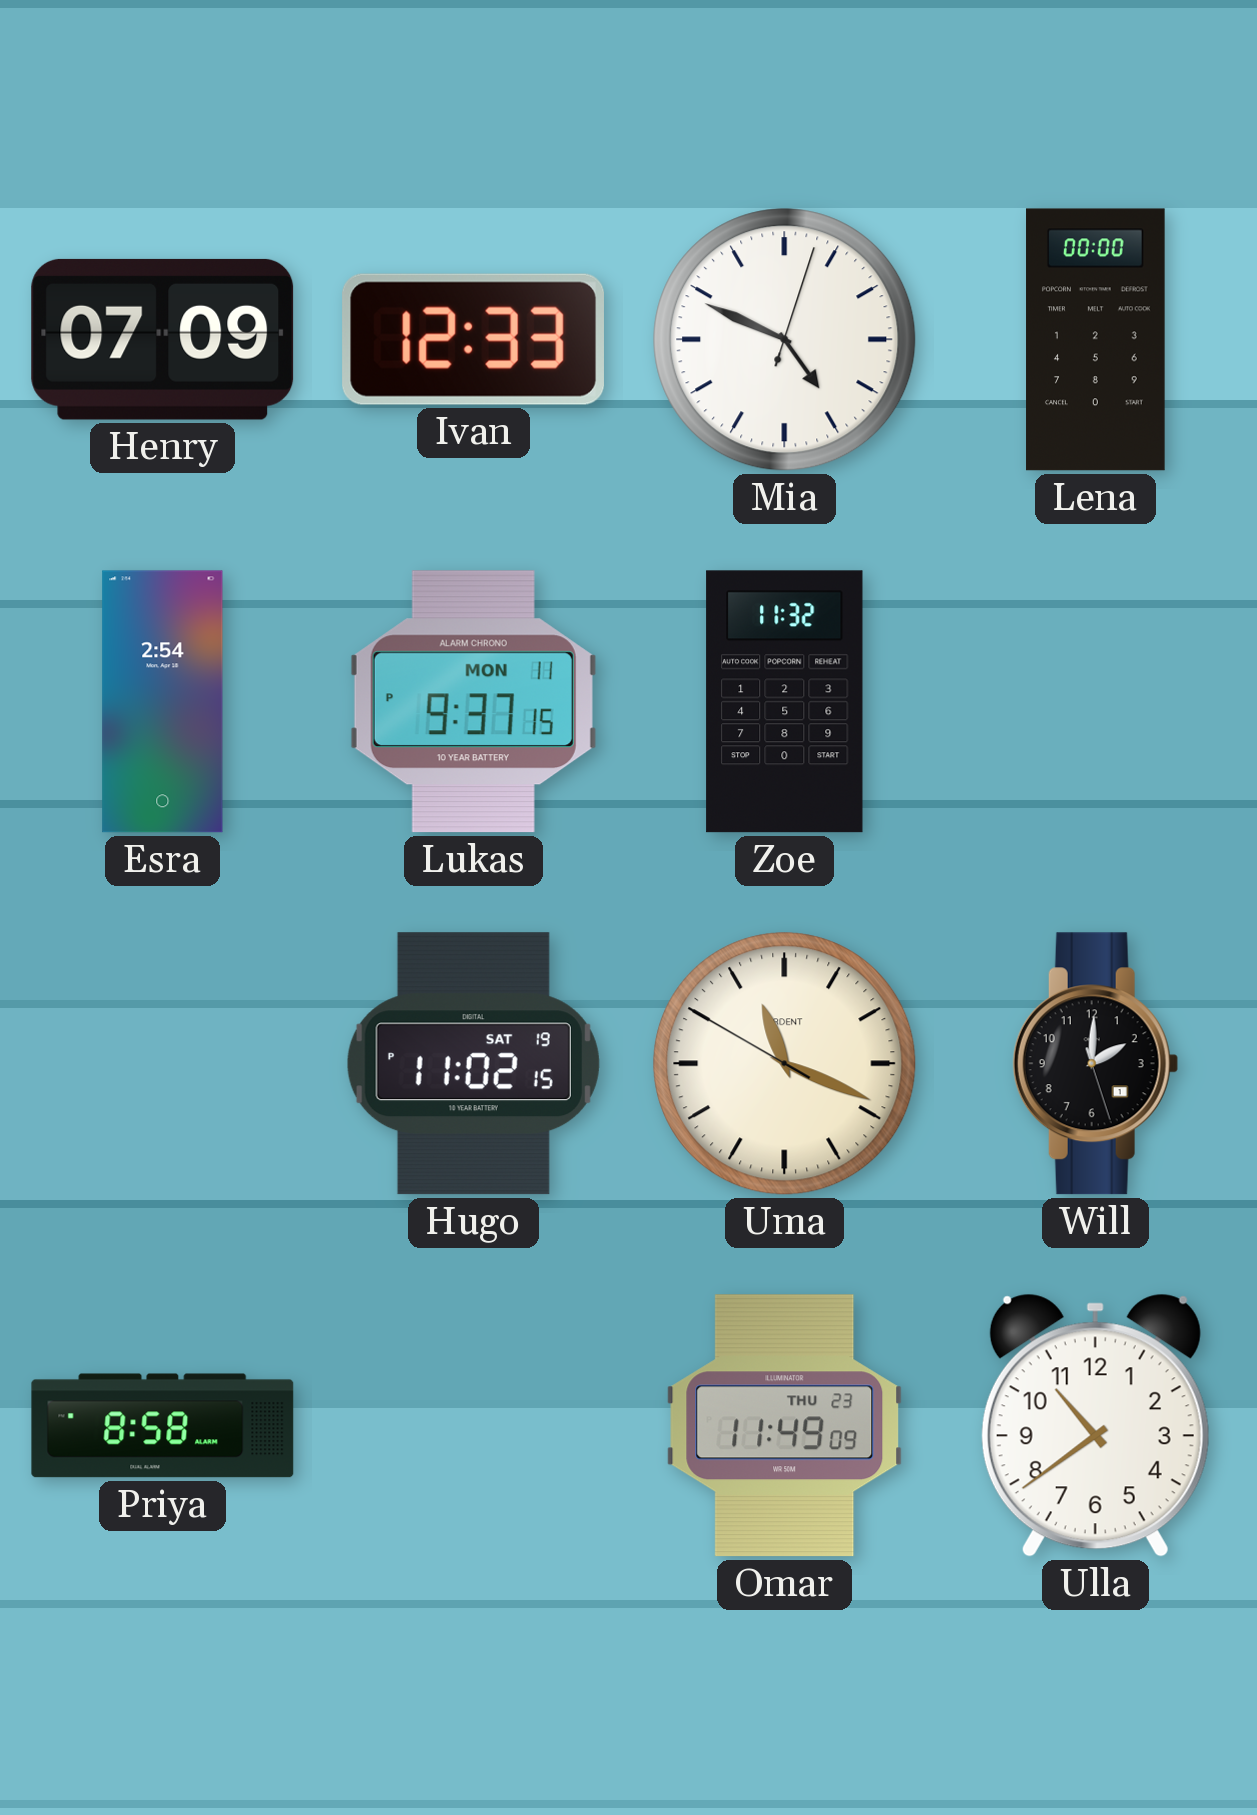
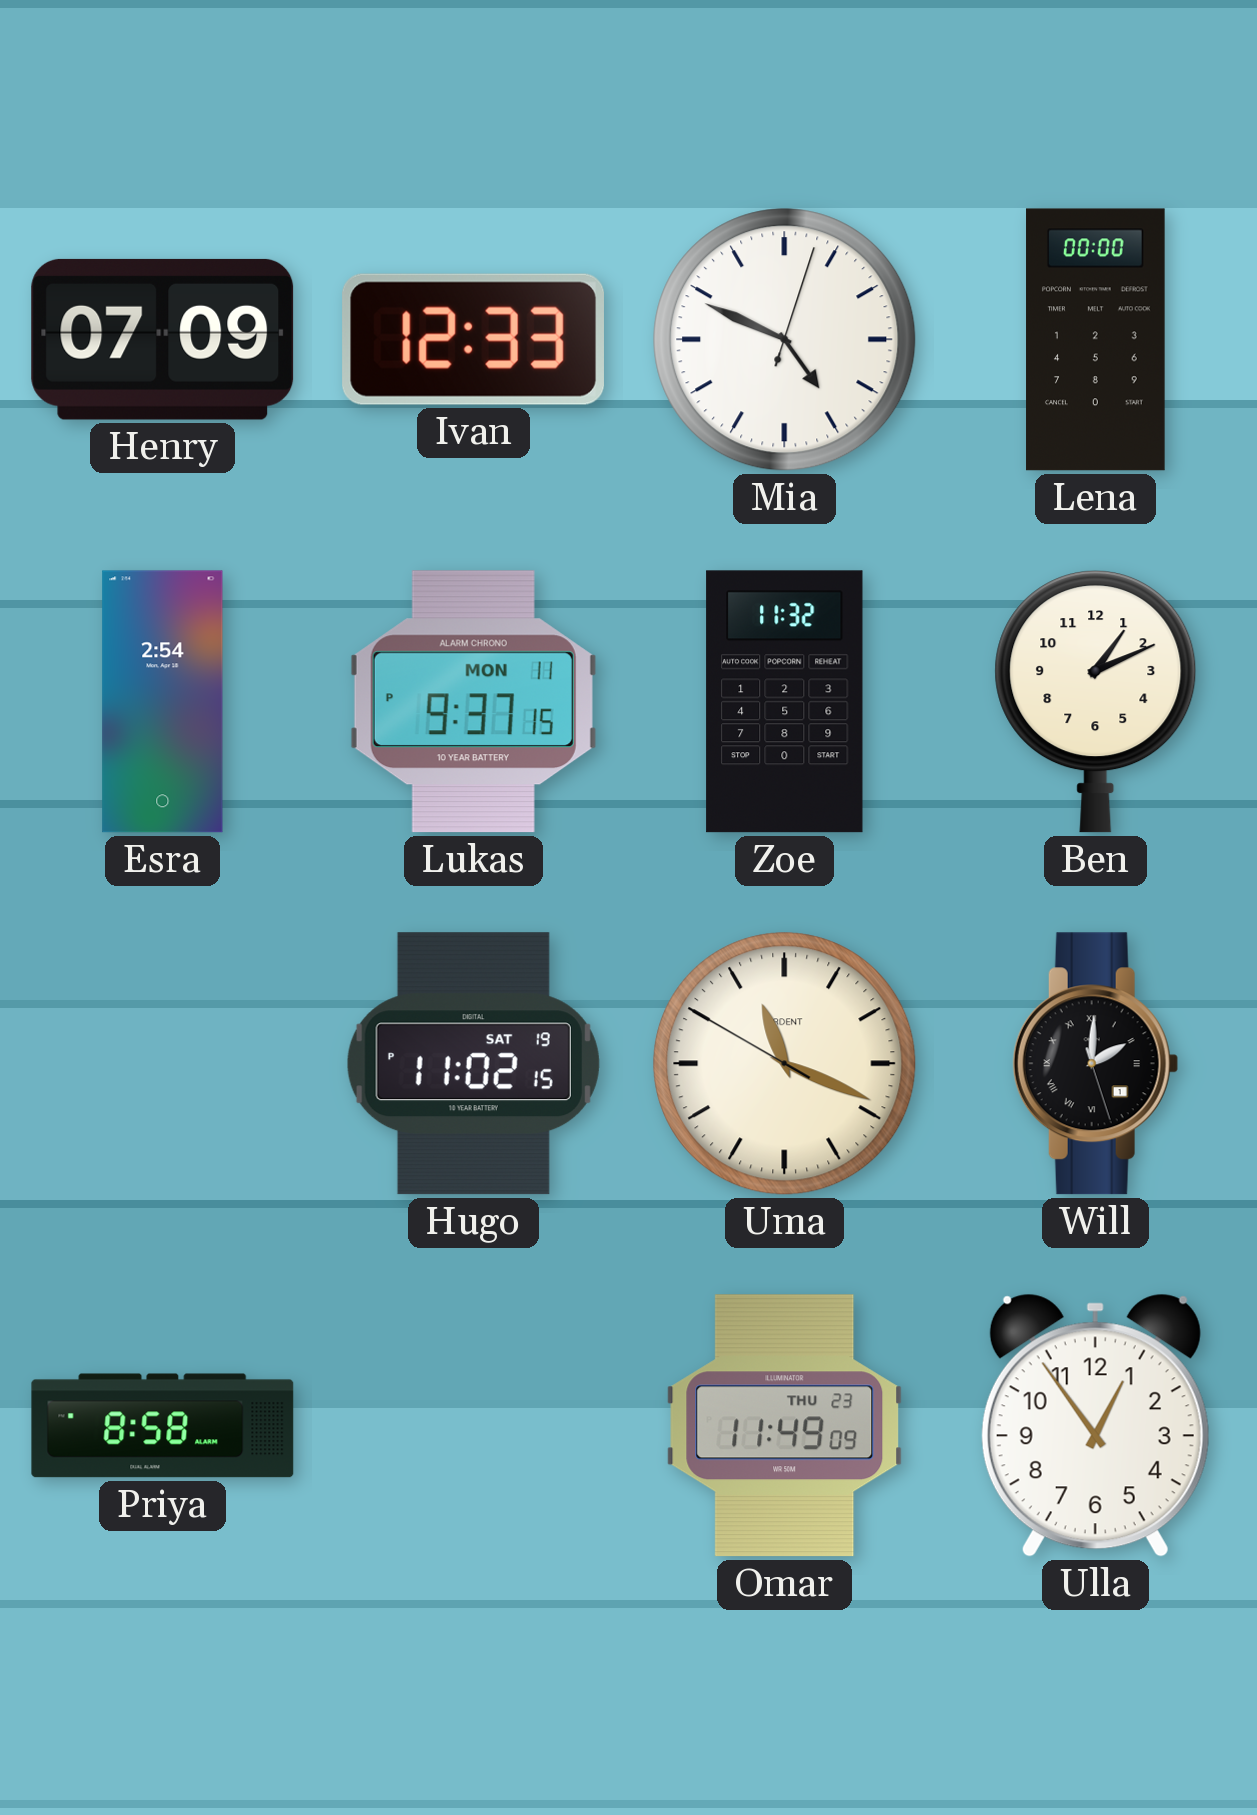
Ben: none -> 1:11
Will numerals: Arabic -> Roman
Ulla: 10:39 -> 12:54
